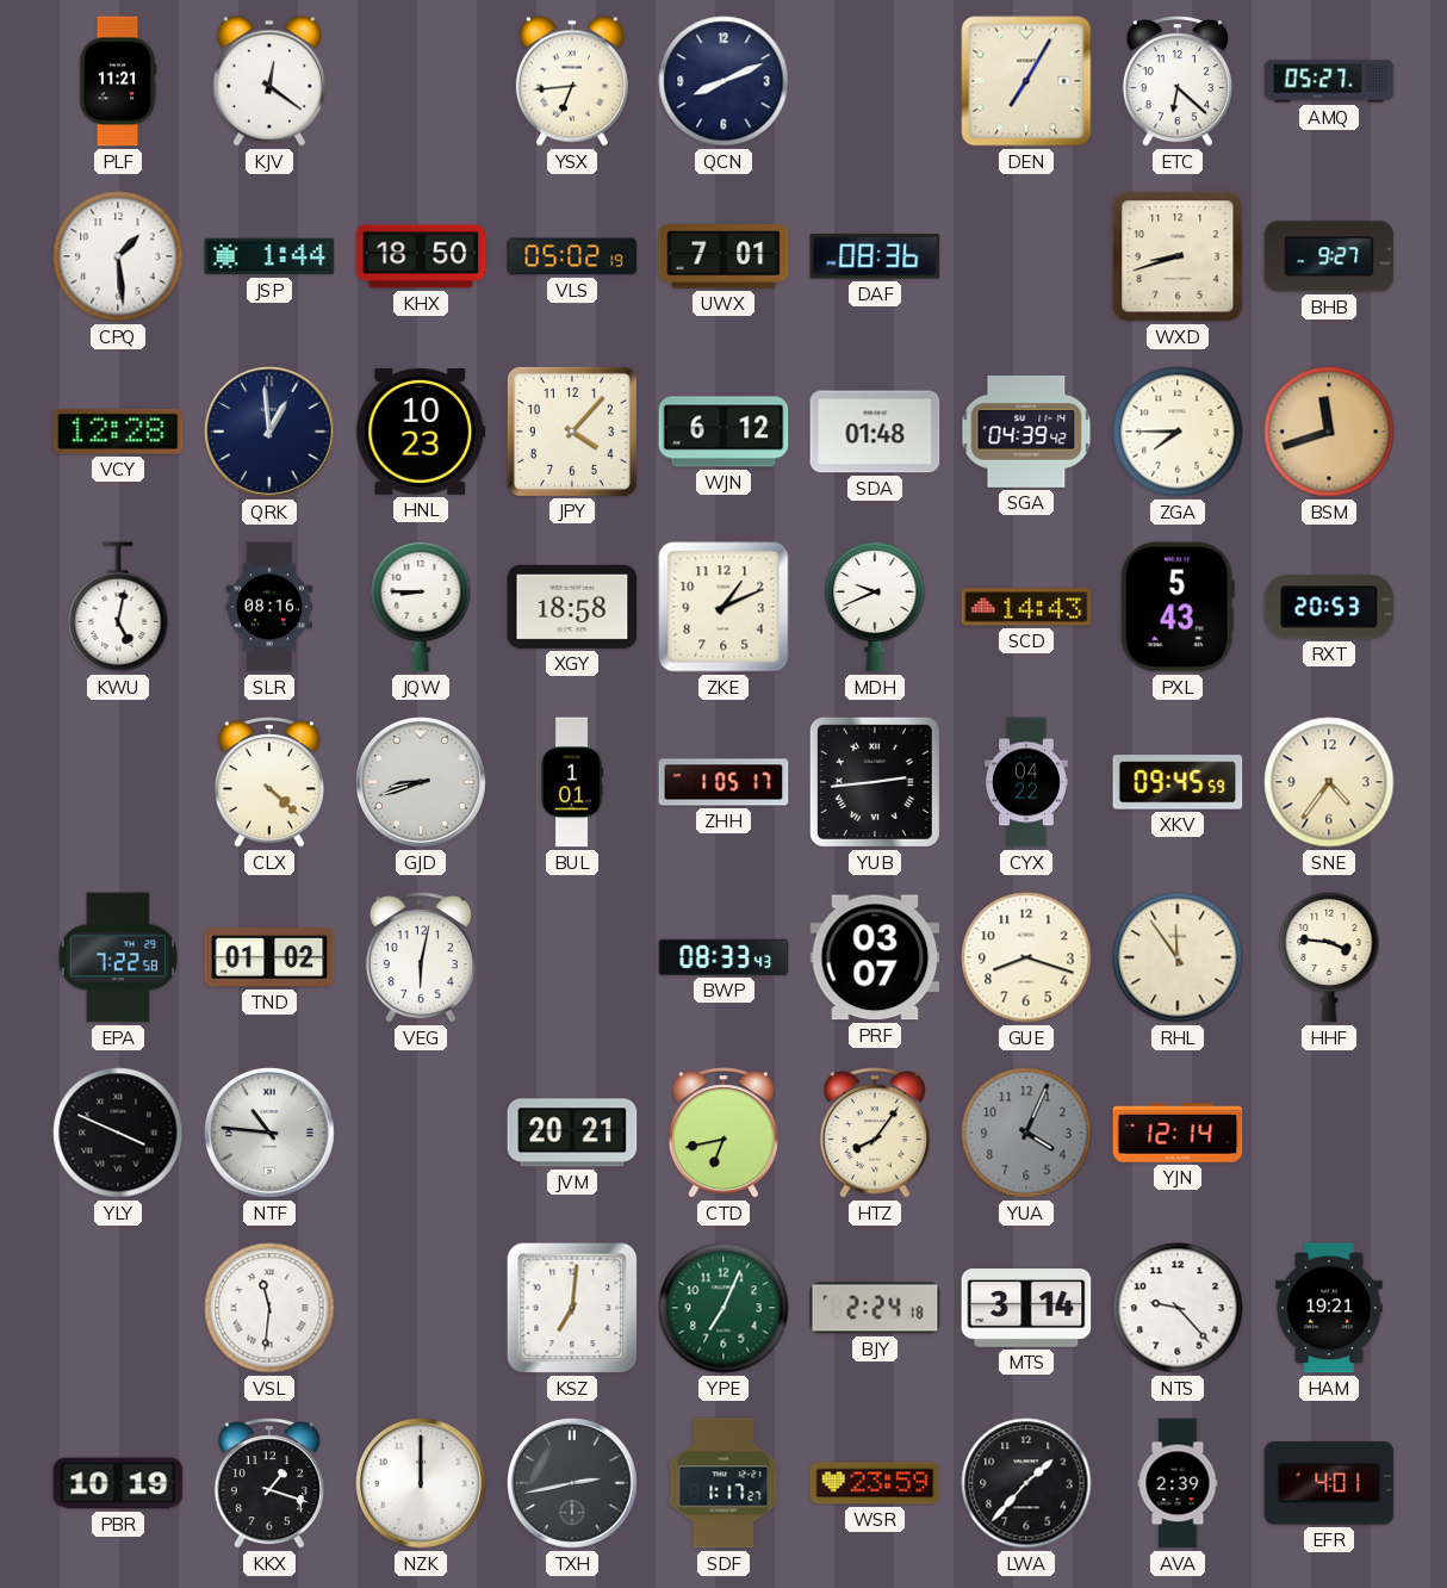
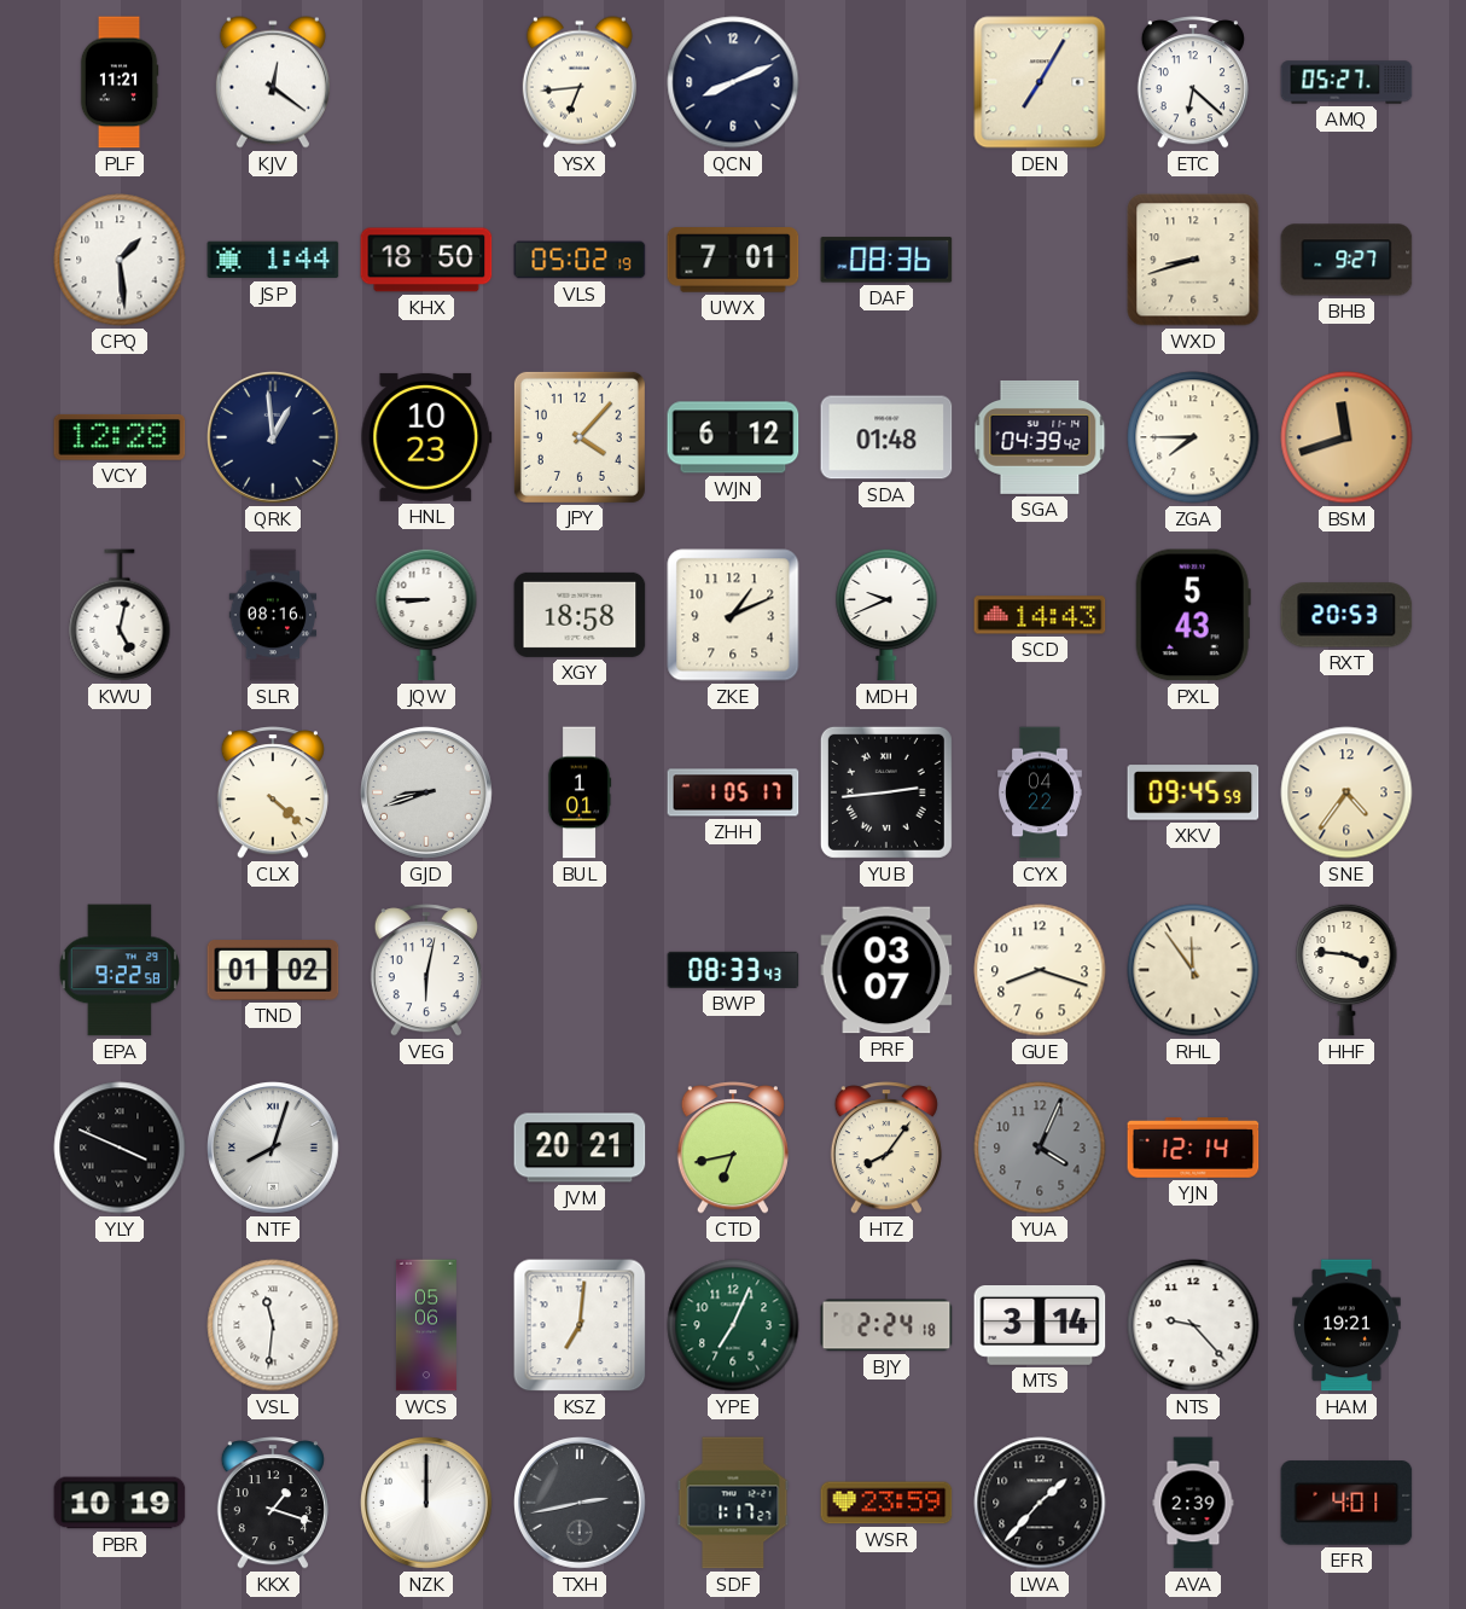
EPA: 7:22 -> 9:22
NTF: 10:46 -> 8:03
WCS: none -> 05:06
